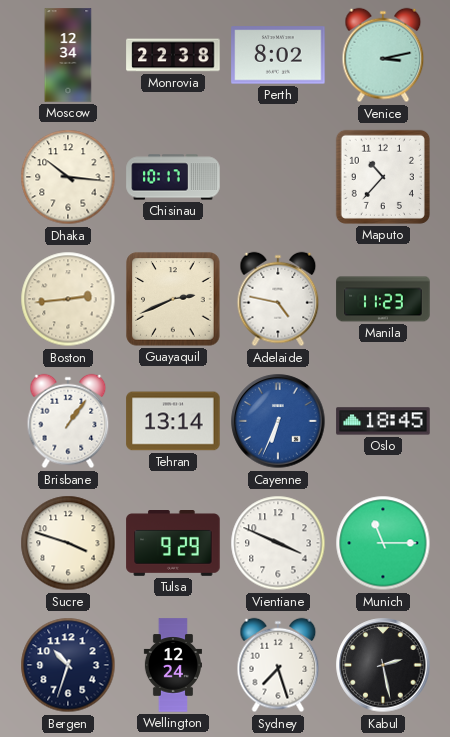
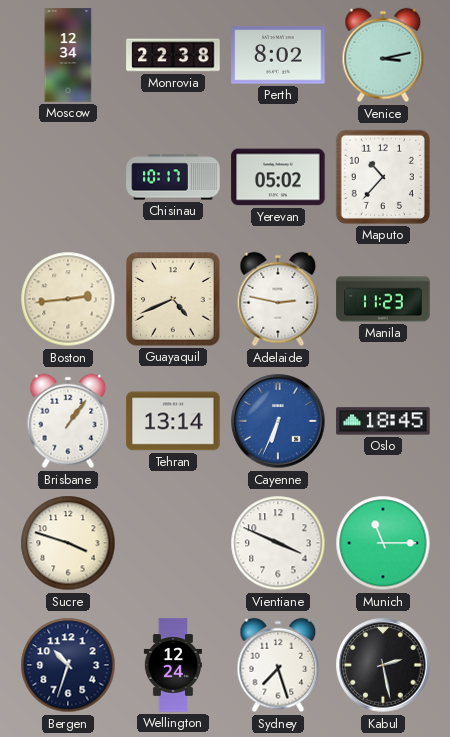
Dhaka: 10:16 -> none
Yerevan: none -> 05:02
Guayaquil: 2:41 -> 4:41
Adelaide: 4:47 -> 2:47
Tulsa: 9:29 -> none
